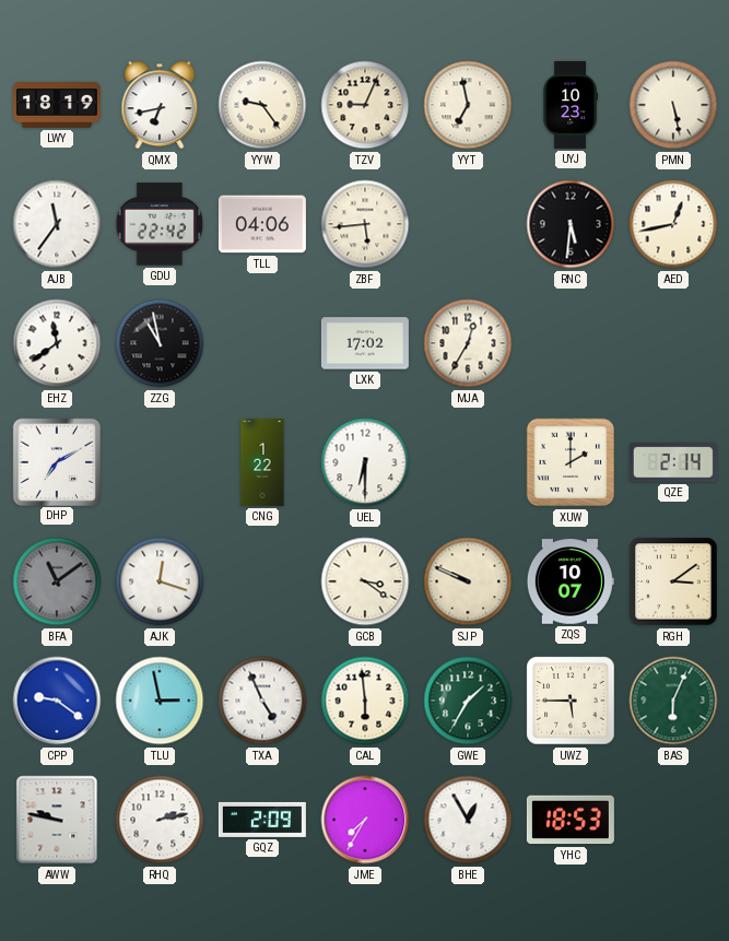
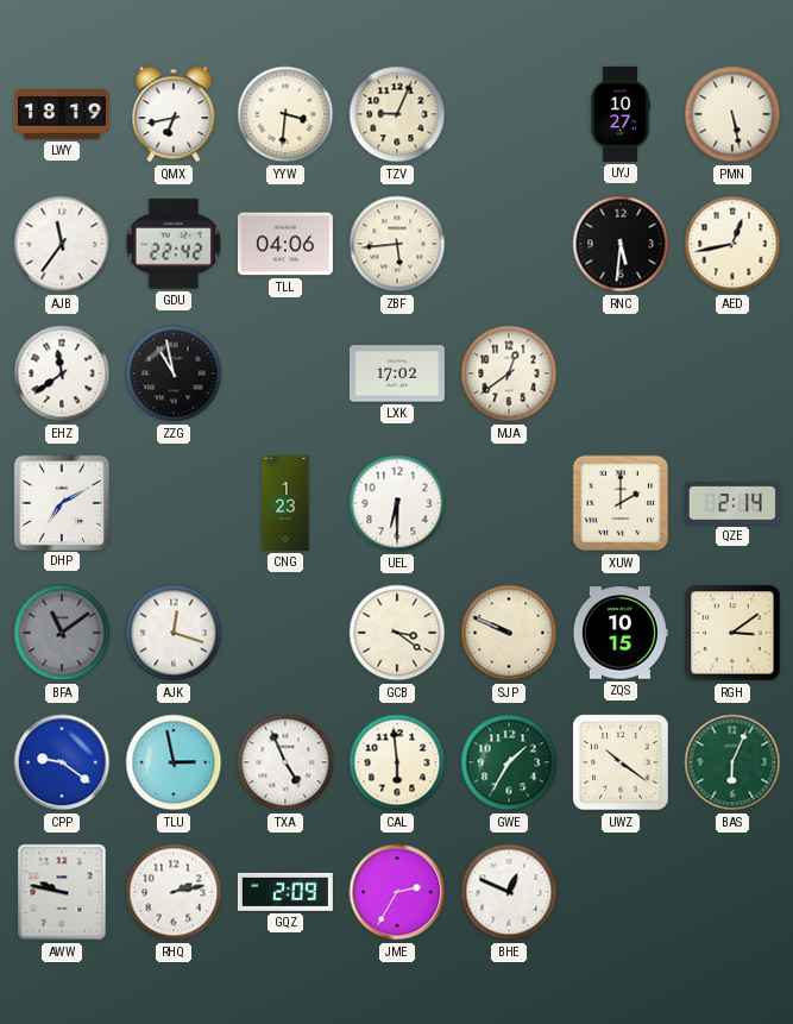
YYW: 9:24 -> 3:31
YYT: 6:58 -> none
UYJ: 10:23 -> 10:27
MJA: 12:35 -> 12:39
CNG: 1:22 -> 1:23
ZQS: 10:07 -> 10:15
UWZ: 5:45 -> 10:21
JME: 7:35 -> 2:35
BHE: 12:55 -> 12:49
YHC: 18:53 -> none
